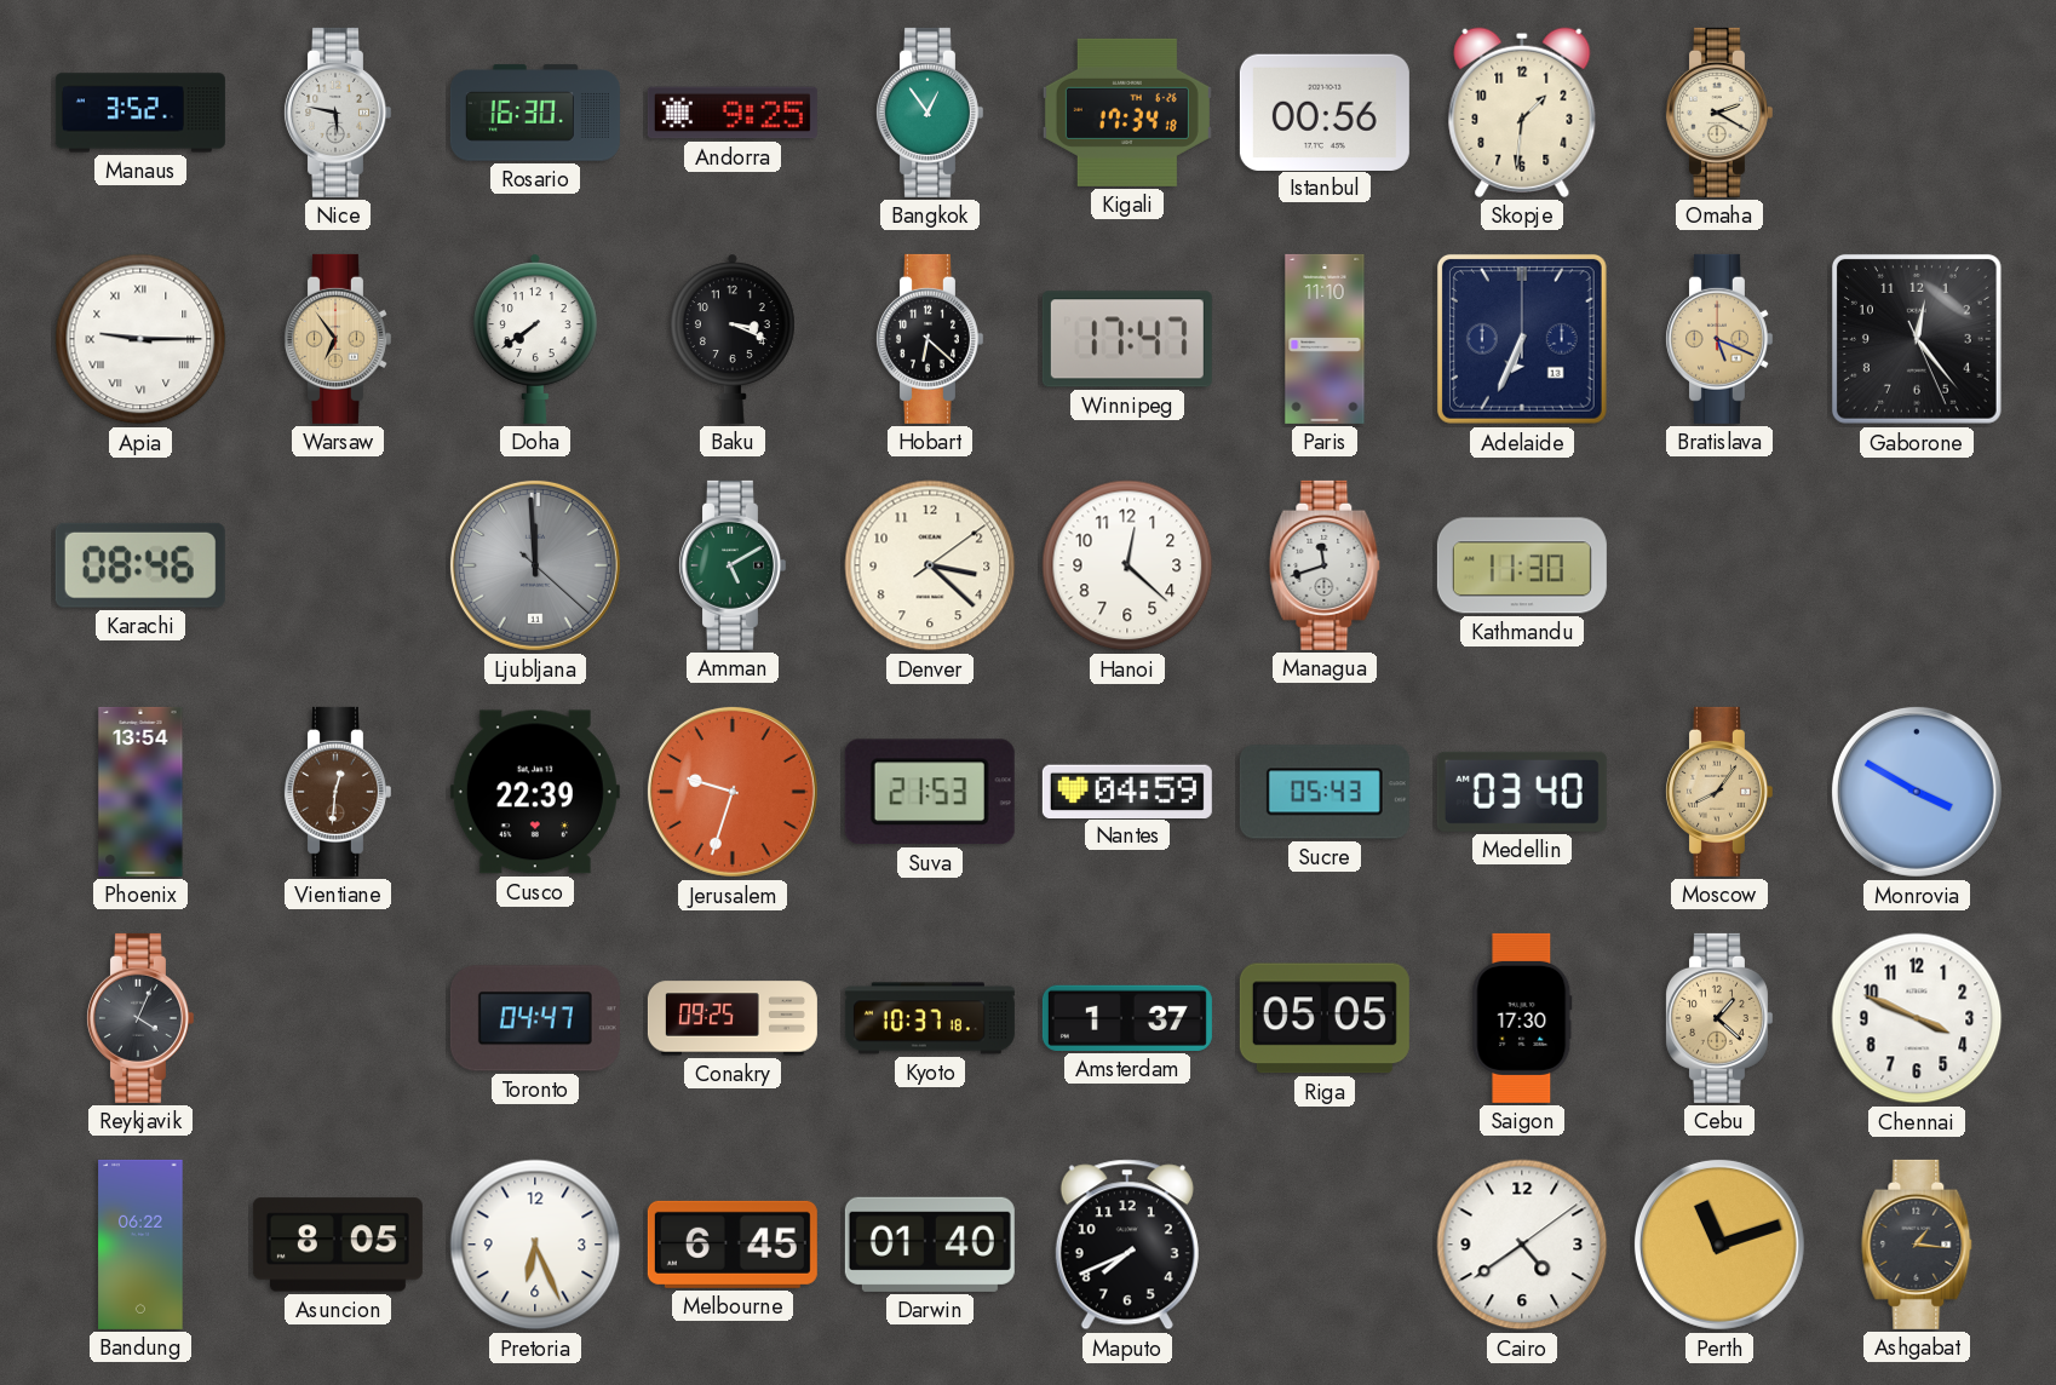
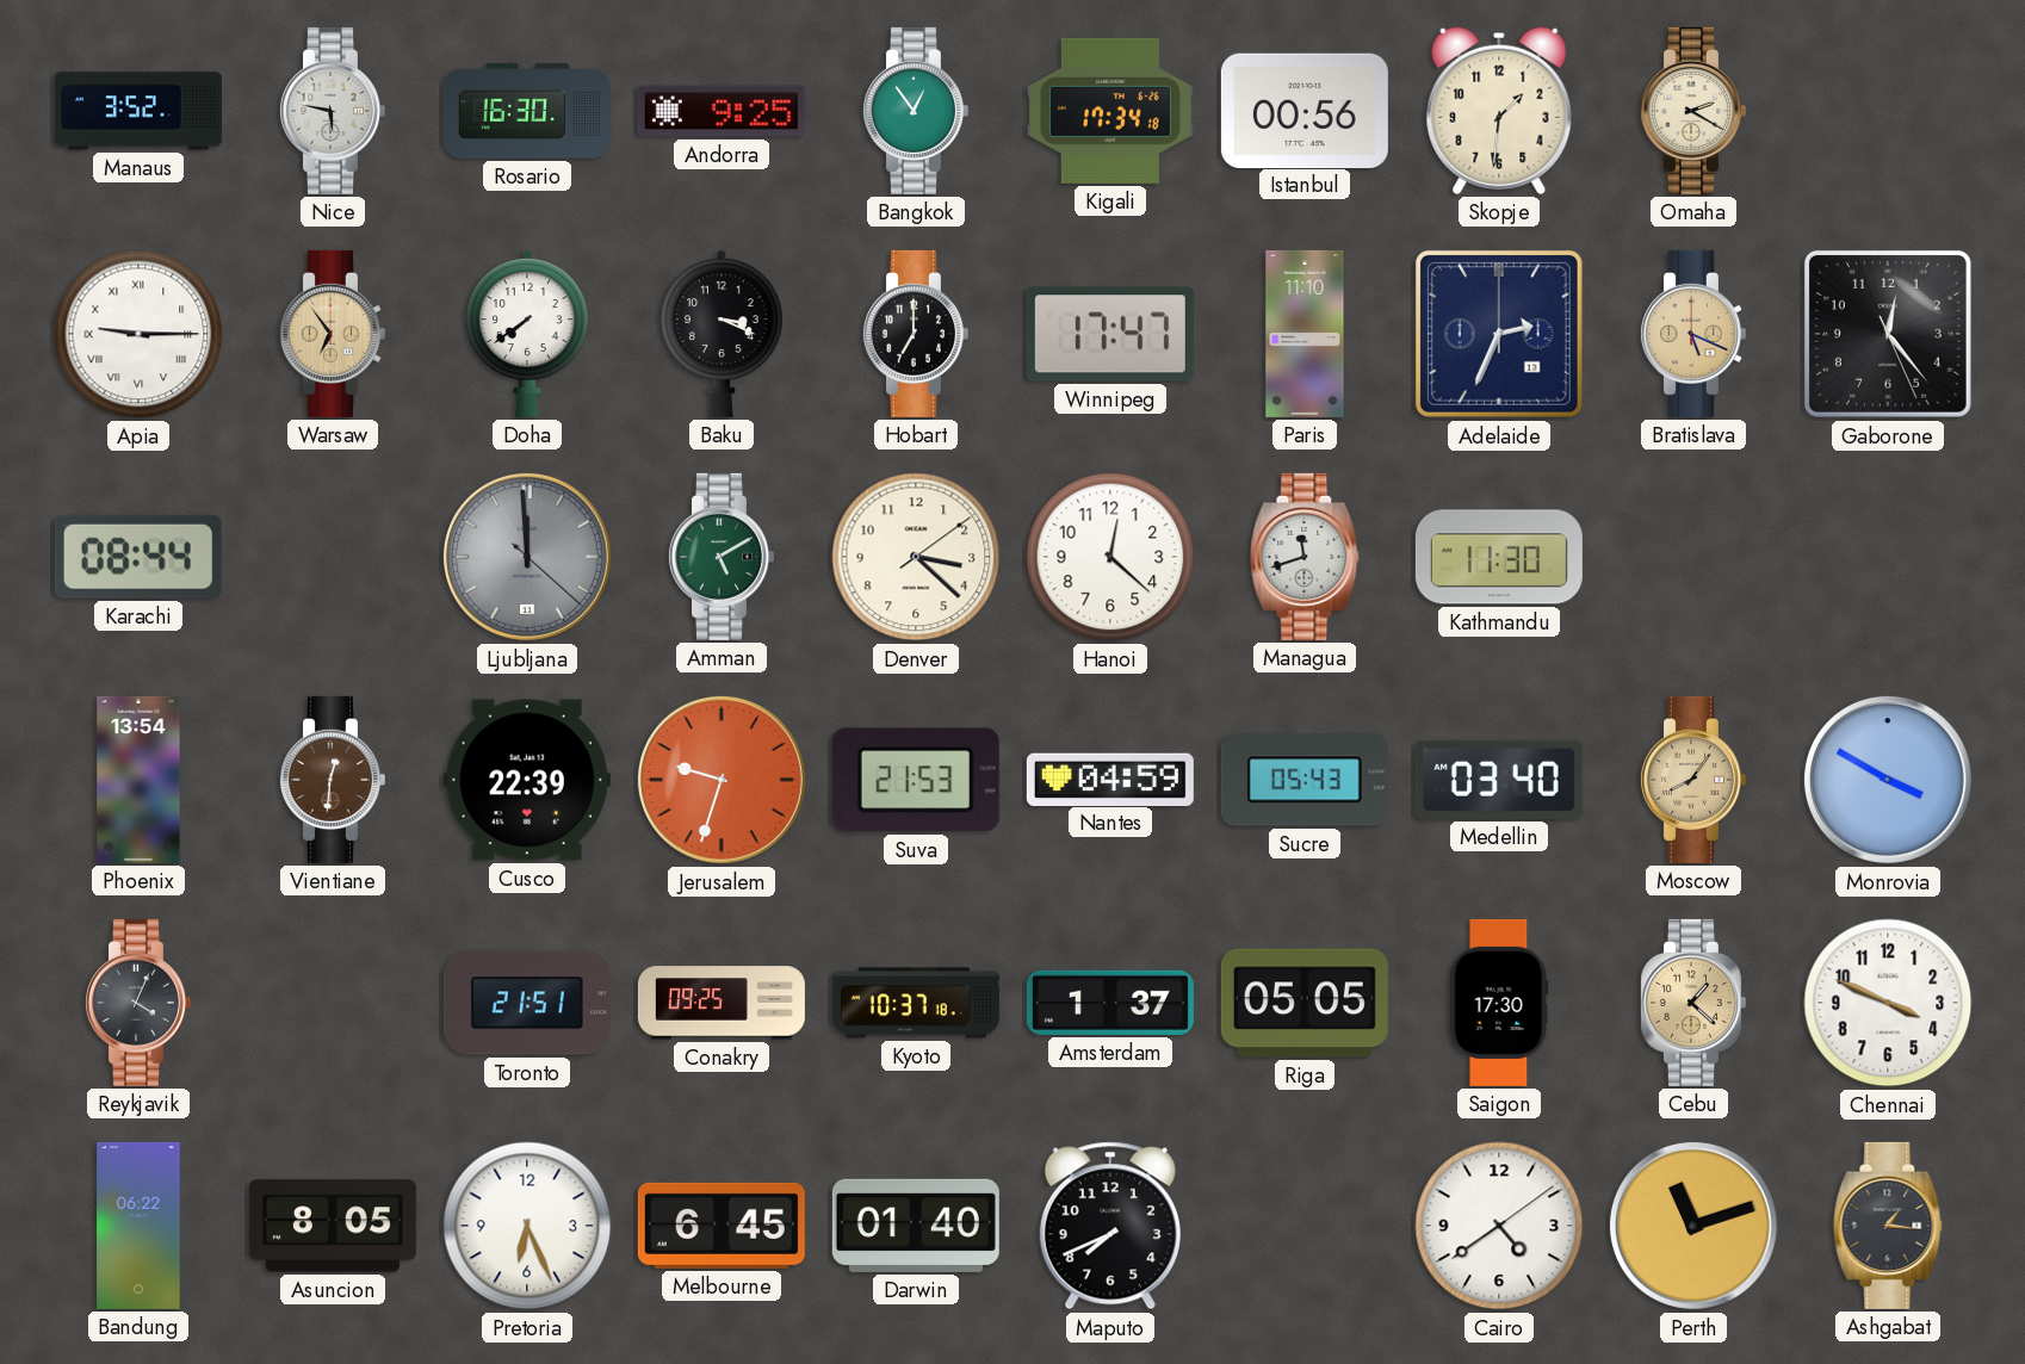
Hobart: 6:22 -> 7:00
Adelaide: 6:34 -> 2:34
Karachi: 08:46 -> 08:44
Toronto: 04:47 -> 21:51
